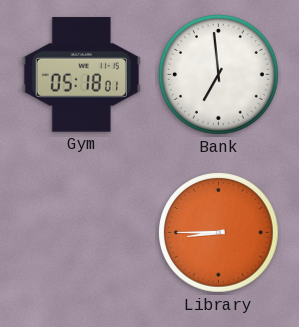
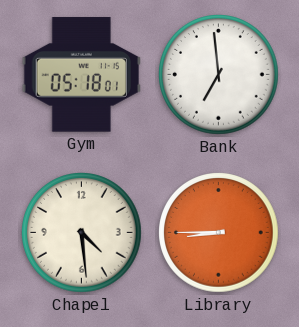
Chapel: none -> 4:29
